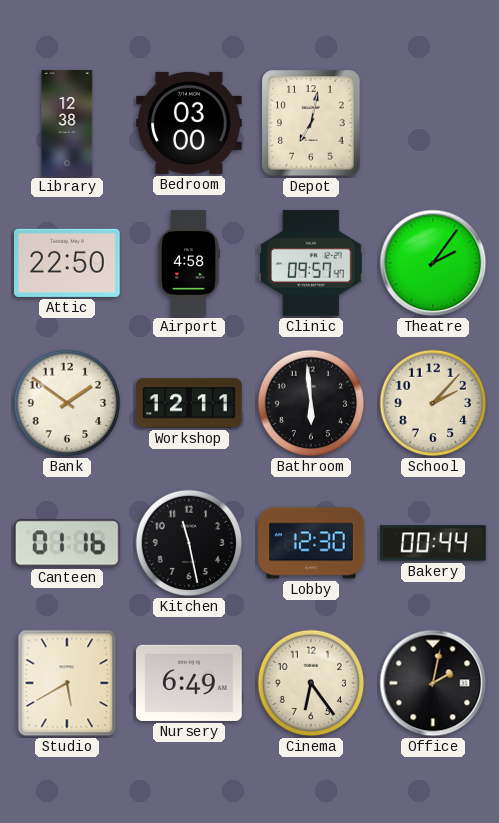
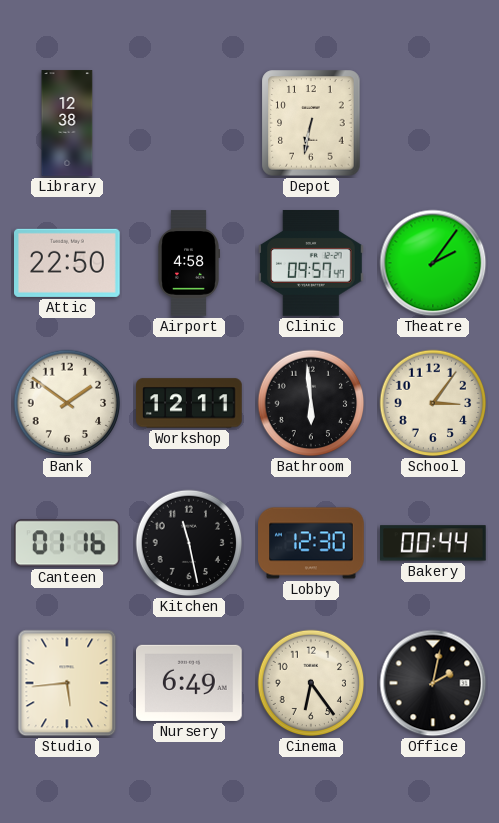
Bedroom: 03:00 -> none
Depot: 7:02 -> 6:32
School: 2:07 -> 3:06
Studio: 5:40 -> 5:44
